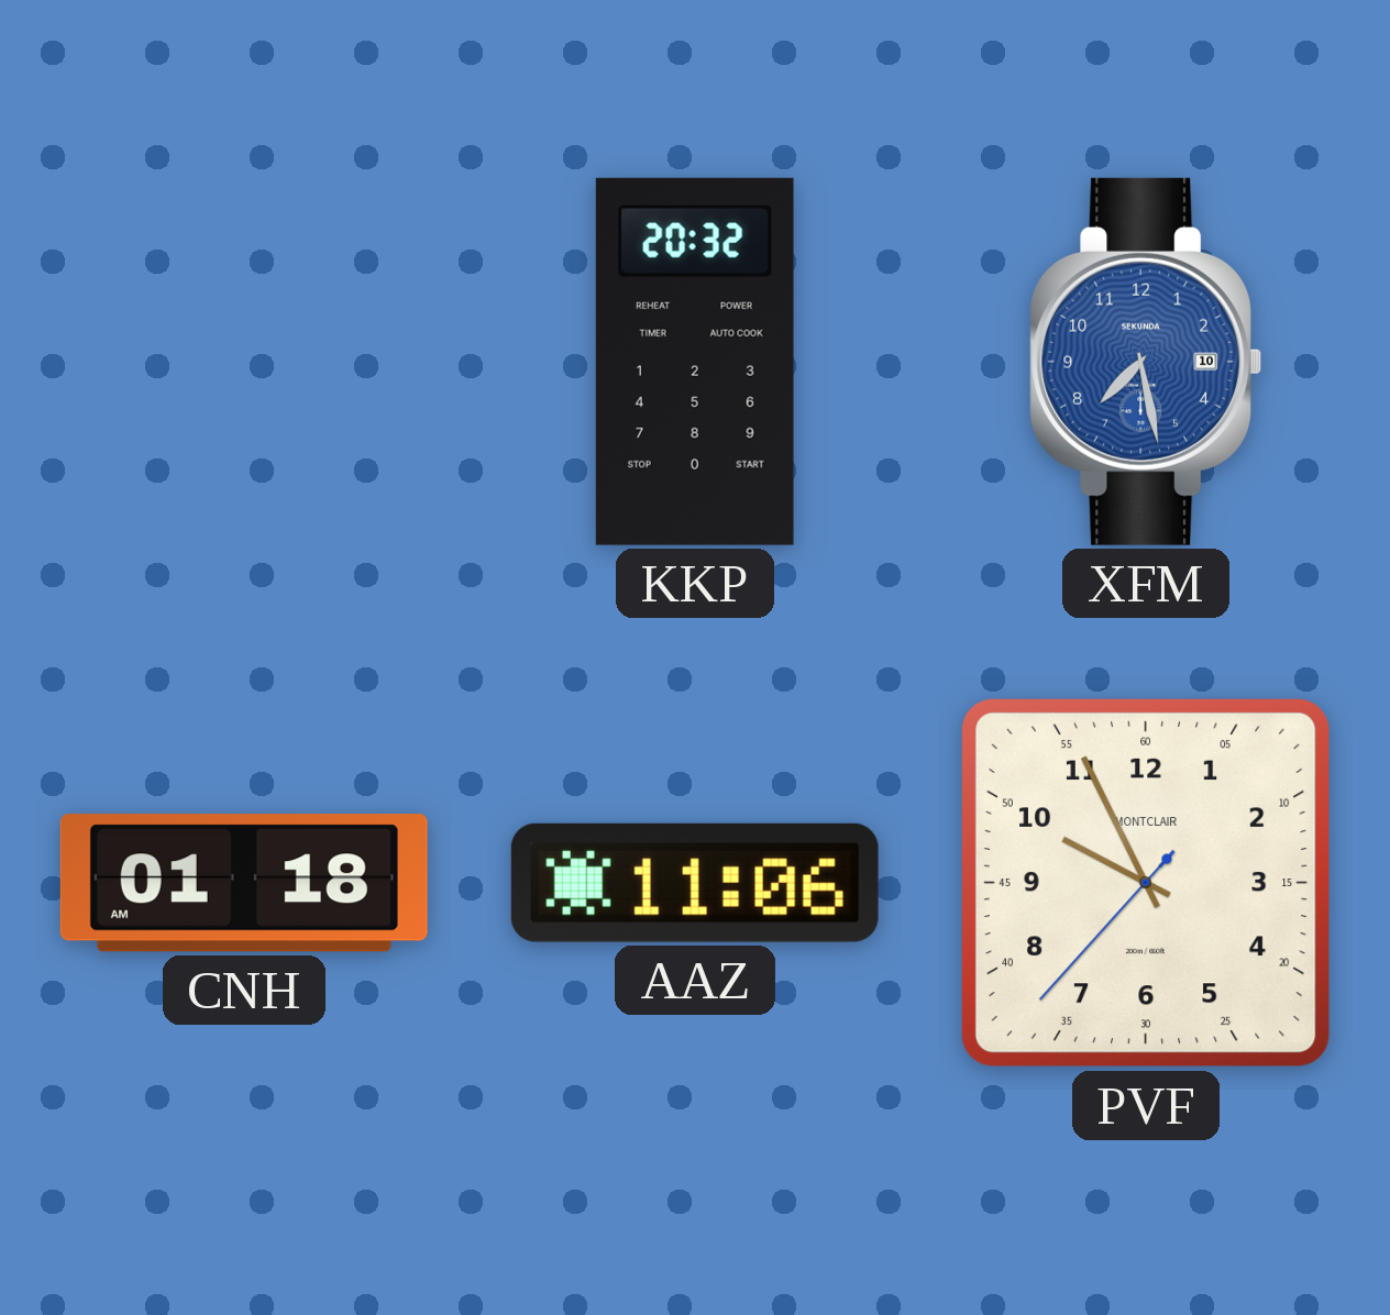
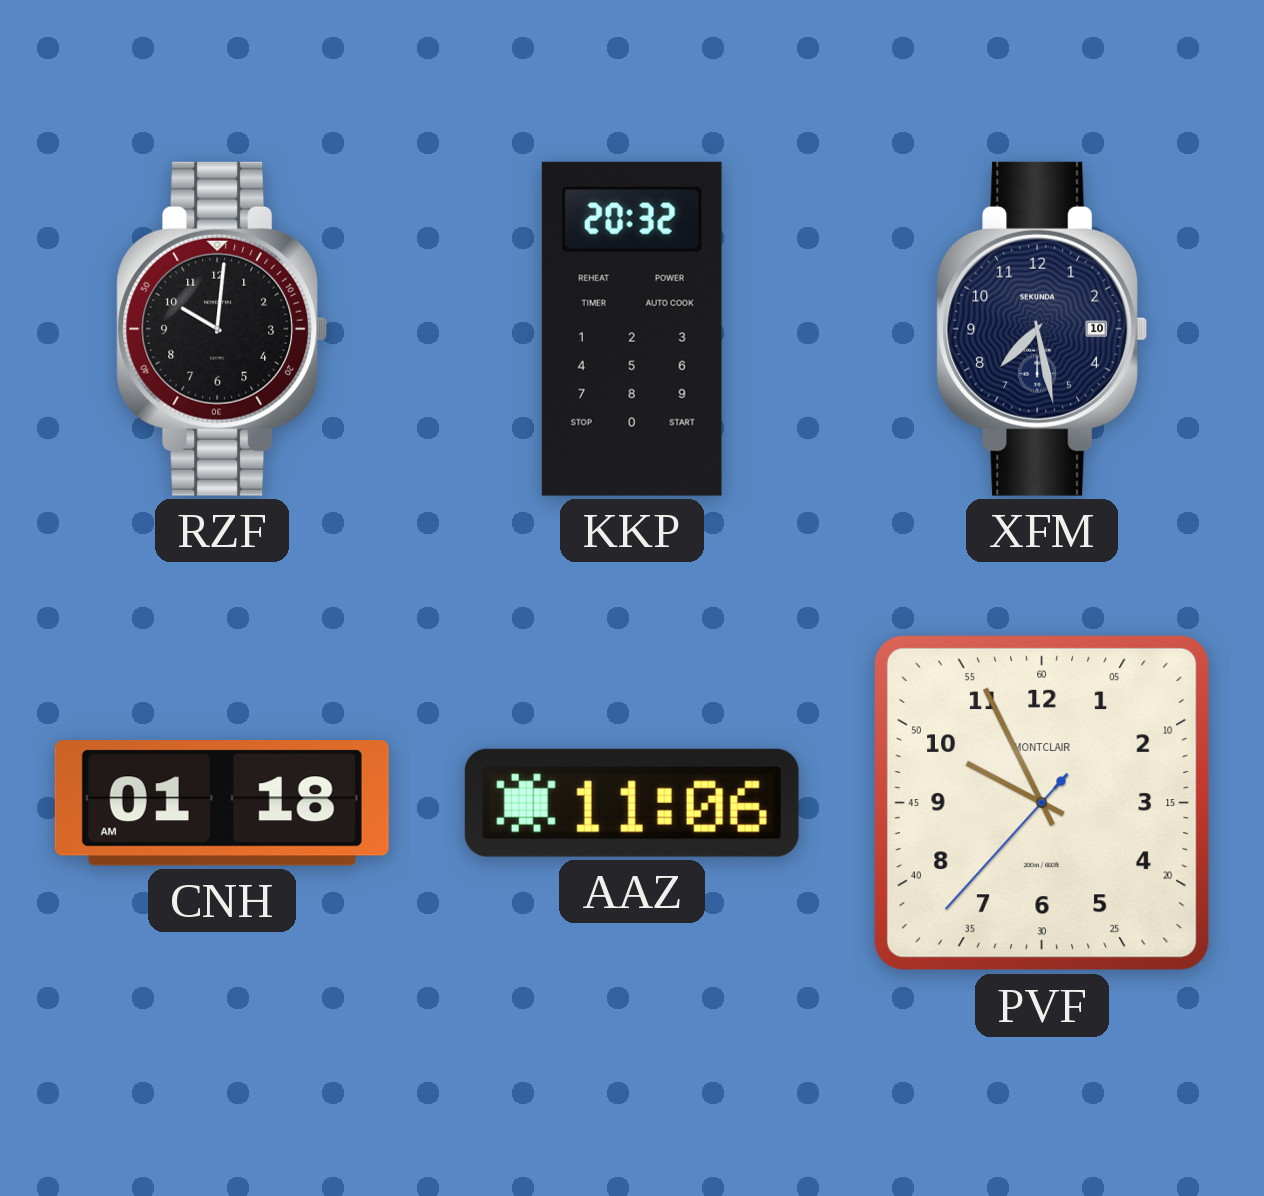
RZF: none -> 10:01
XFM dial: blue -> navy
